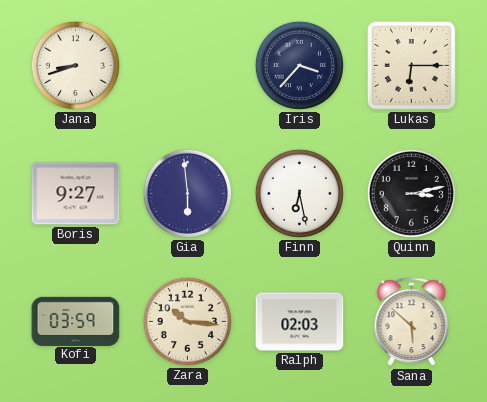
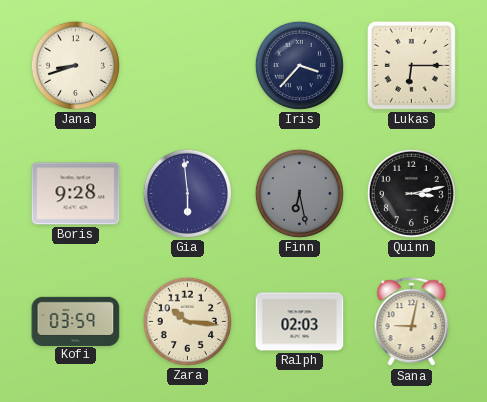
Boris: 9:27 -> 9:28
Finn dial: white -> grey
Sana: 5:52 -> 9:02
